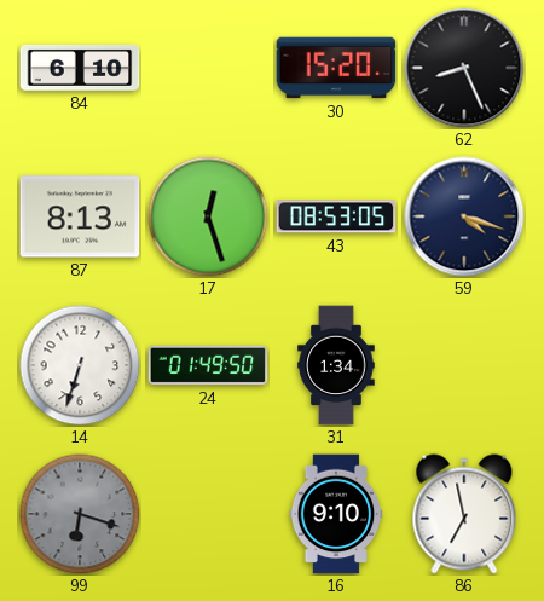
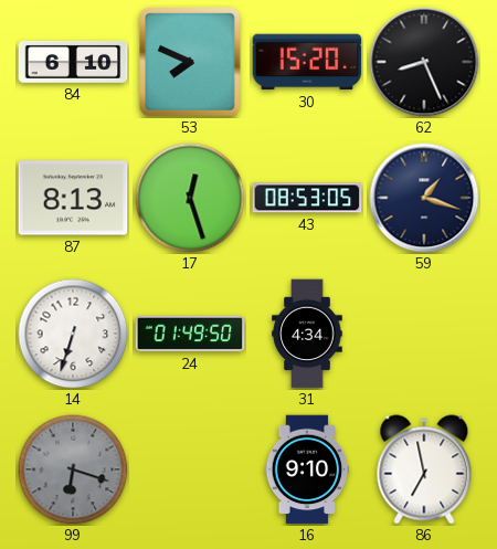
53: none -> 7:49
59: 4:18 -> 1:18
31: 1:34 -> 4:34
